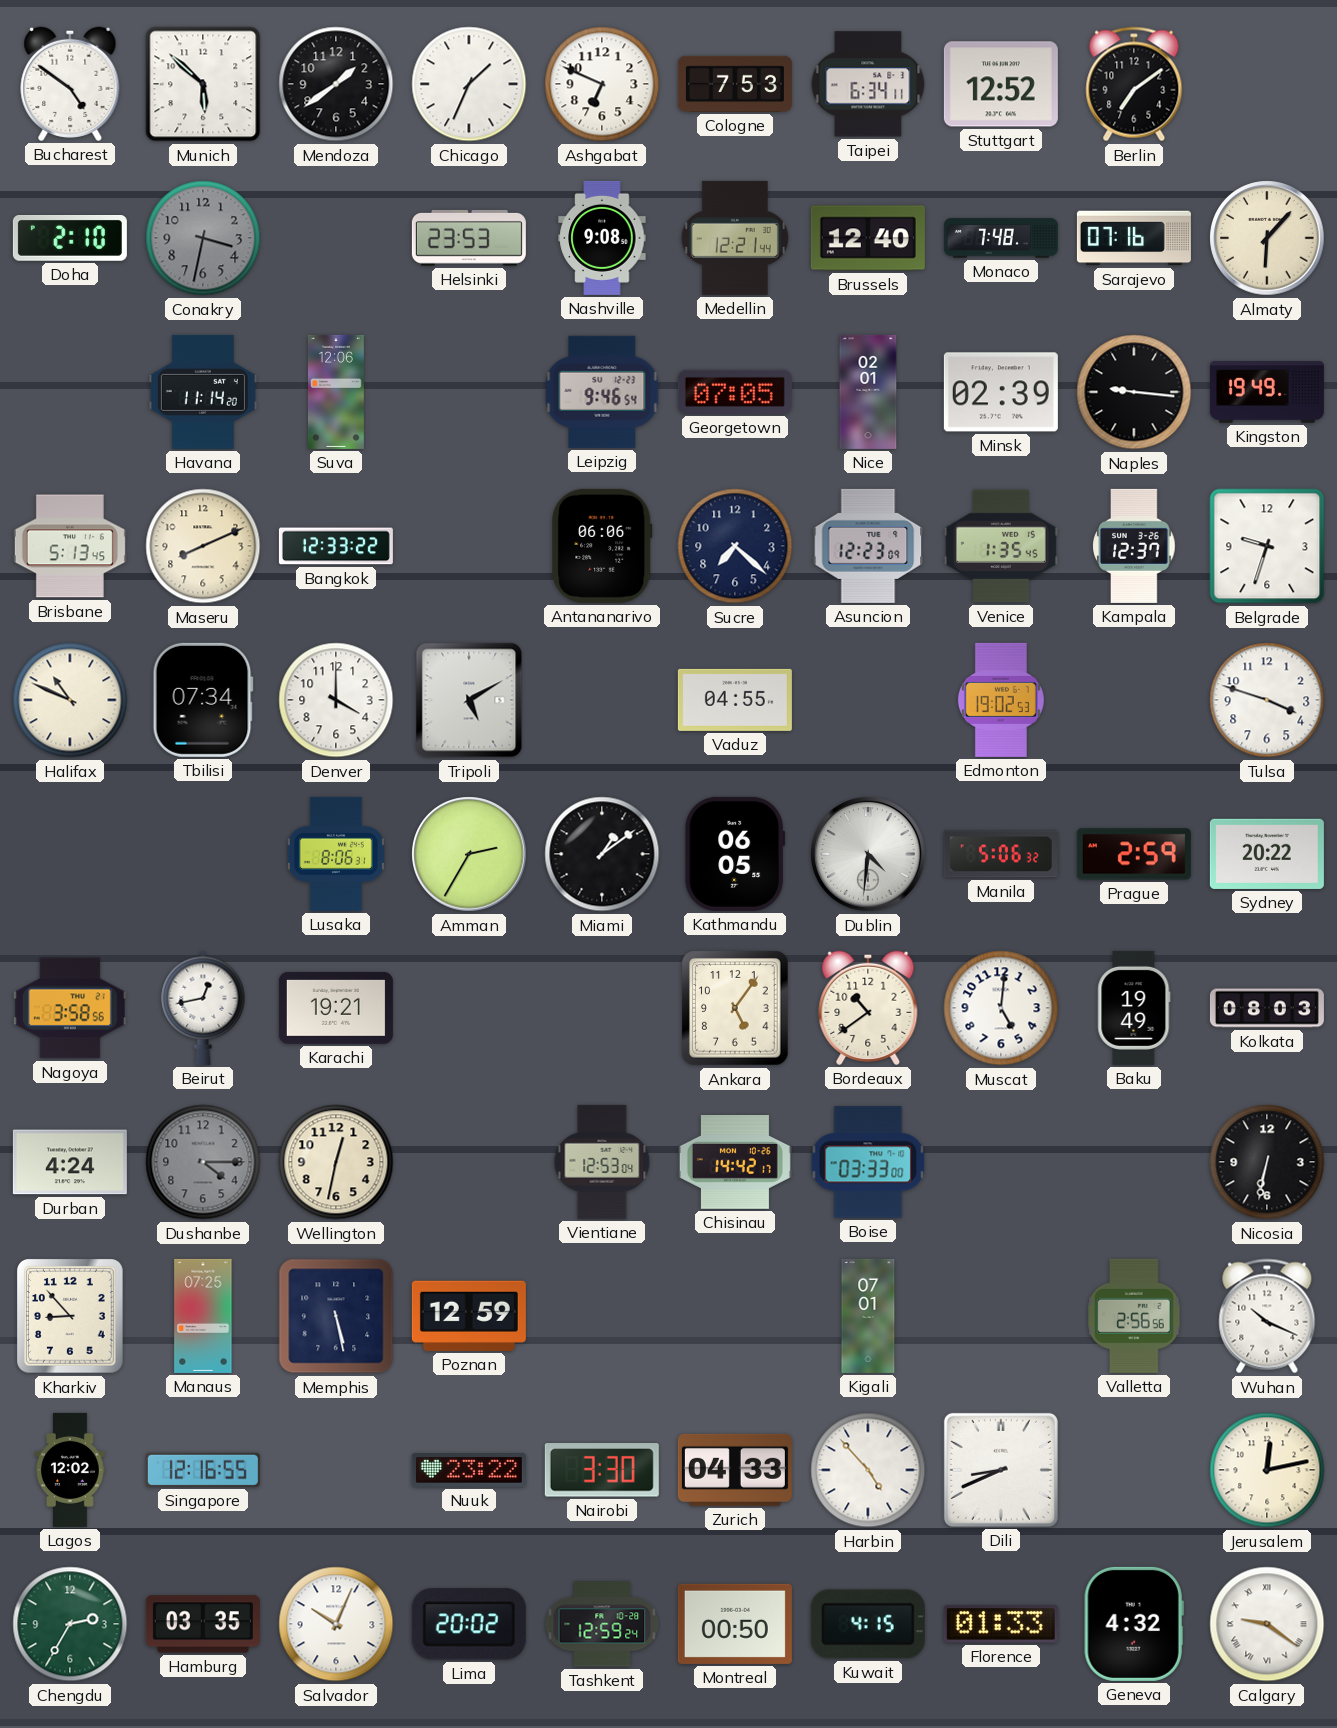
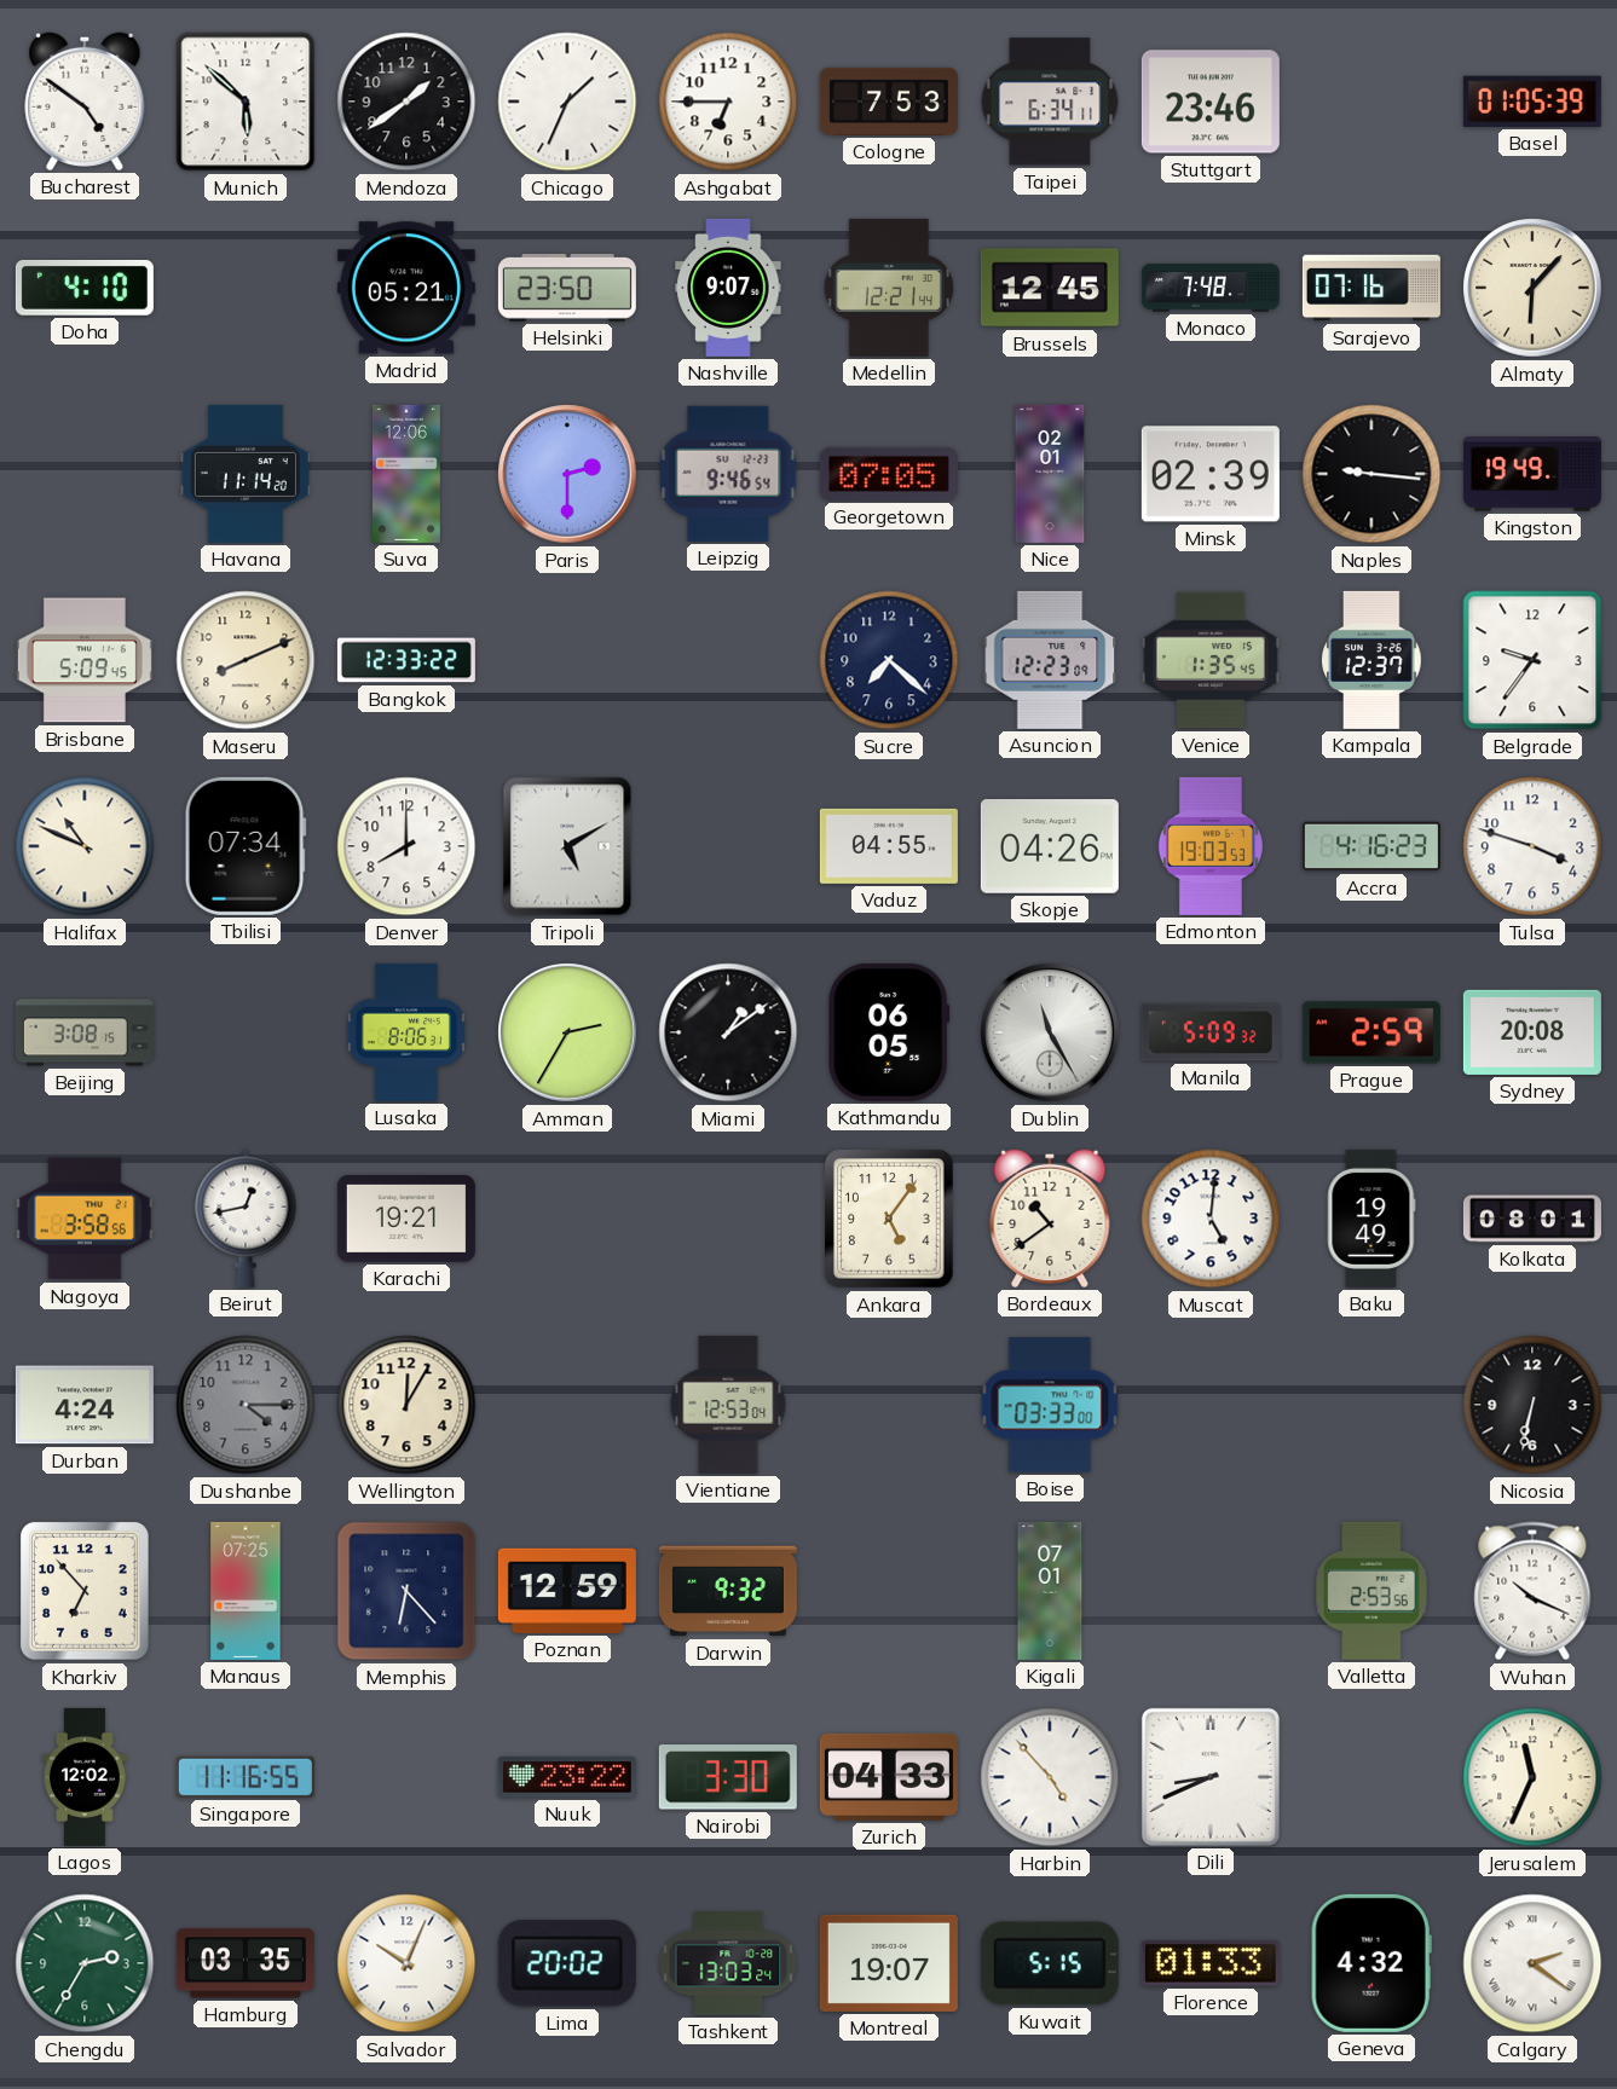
Ashgabat: 6:49 -> 6:45
Stuttgart: 12:52 -> 23:46
Berlin: 7:09 -> none
Basel: none -> 01:05
Doha: 2:10 -> 4:10
Conakry: 3:32 -> none
Madrid: none -> 05:21
Helsinki: 23:53 -> 23:50
Nashville: 9:08 -> 9:07
Brussels: 12:40 -> 12:45
Paris: none -> 2:30
Brisbane: 5:13 -> 5:09
Antananarivo: 06:06 -> none
Belgrade: 9:33 -> 9:36
Denver: 4:00 -> 8:00
Skopje: none -> 04:26
Edmonton: 19:02 -> 19:03
Accra: none -> 4:16
Beijing: none -> 3:08
Dublin: 4:31 -> 11:25
Manila: 5:06 -> 5:09
Sydney: 20:22 -> 20:08
Kolkata: 08:03 -> 08:01
Wellington: 12:32 -> 12:05
Chisinau: 14:42 -> none
Kharkiv: 8:53 -> 6:53
Memphis: 5:28 -> 6:23
Darwin: none -> 9:32
Valletta: 2:56 -> 2:53
Singapore: 12:16 -> 11:16
Jerusalem: 12:13 -> 11:34
Tashkent: 12:59 -> 13:03
Montreal: 00:50 -> 19:07
Kuwait: 4:15 -> 5:15
Calgary: 9:21 -> 2:21
